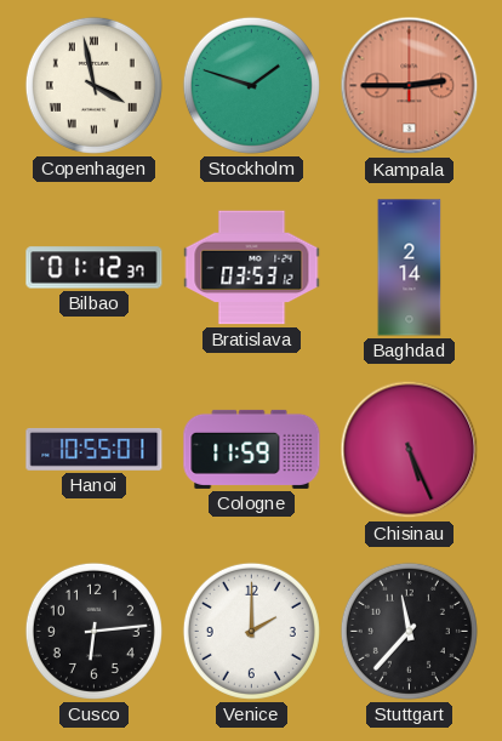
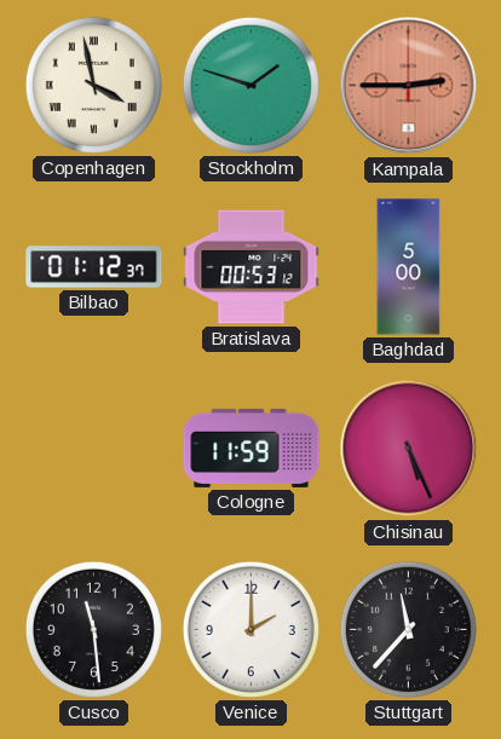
Bratislava: 03:53 -> 00:53
Baghdad: 2:14 -> 5:00
Hanoi: 10:55 -> none
Cusco: 6:14 -> 11:29
